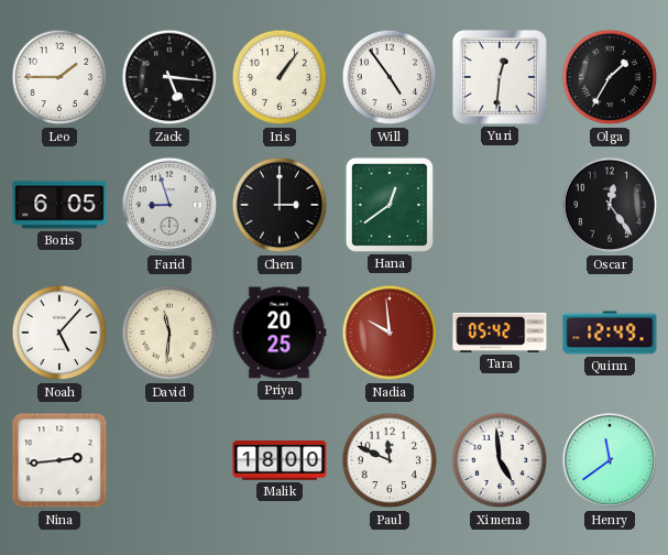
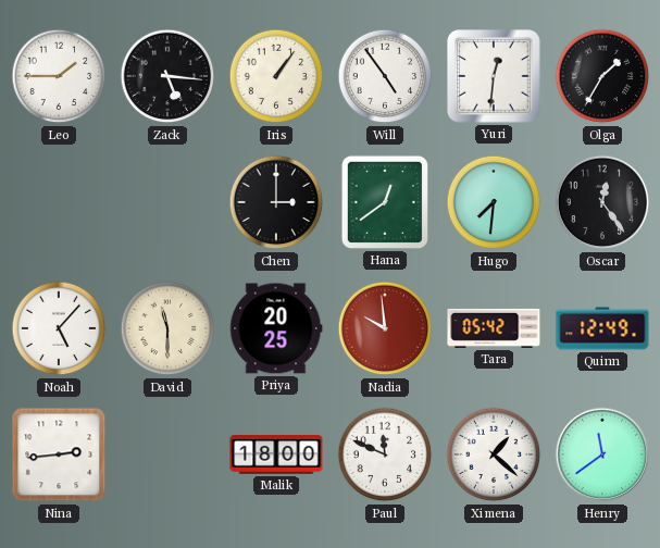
Boris: 6:05 -> none
Farid: 8:57 -> none
Hugo: none -> 7:31
David: 11:31 -> 11:30
Ximena: 4:59 -> 1:22
